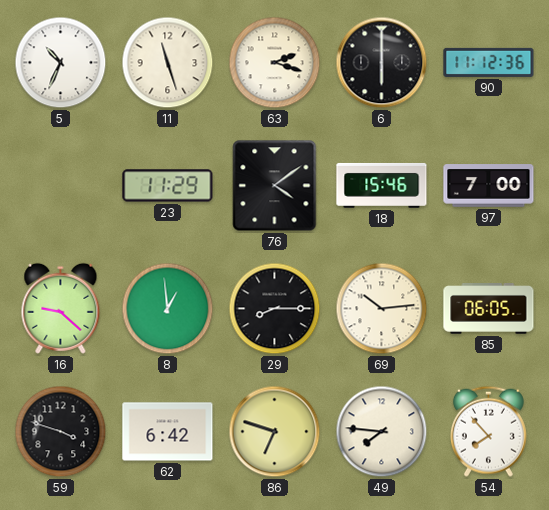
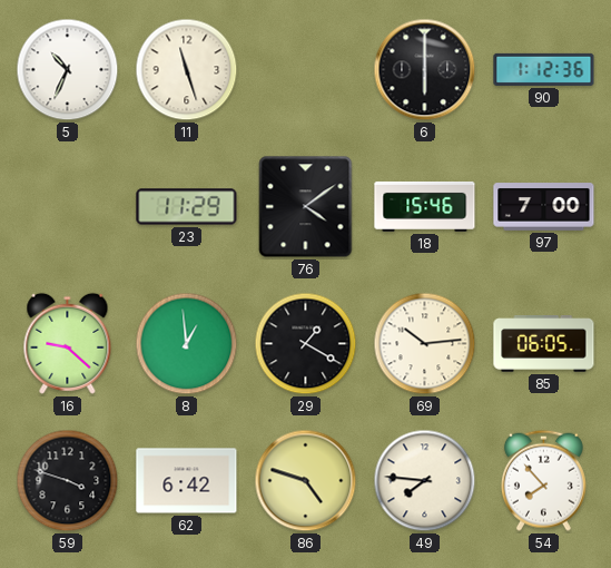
63: 2:18 -> none
90: 11:12 -> 1:12
29: 8:15 -> 1:20
86: 6:48 -> 4:48
